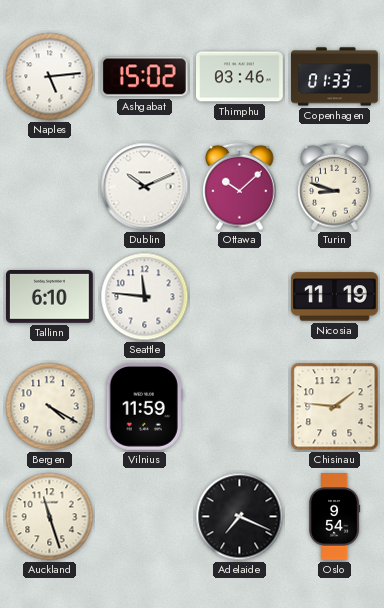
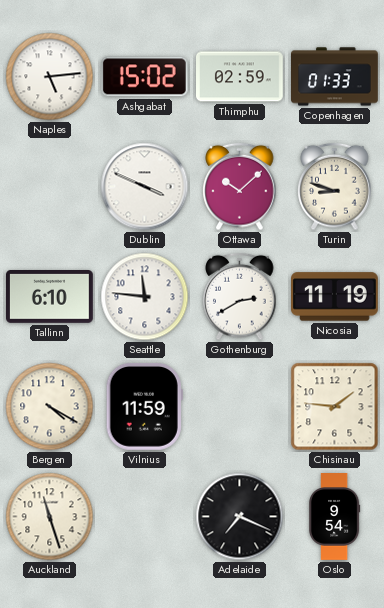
Thimphu: 03:46 -> 02:59
Dublin: 10:11 -> 3:49
Gothenburg: none -> 2:40
